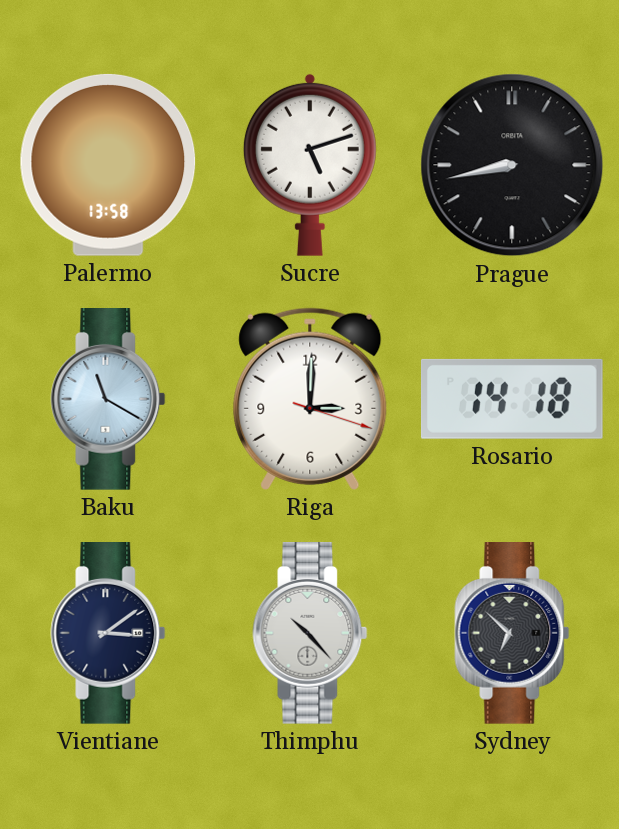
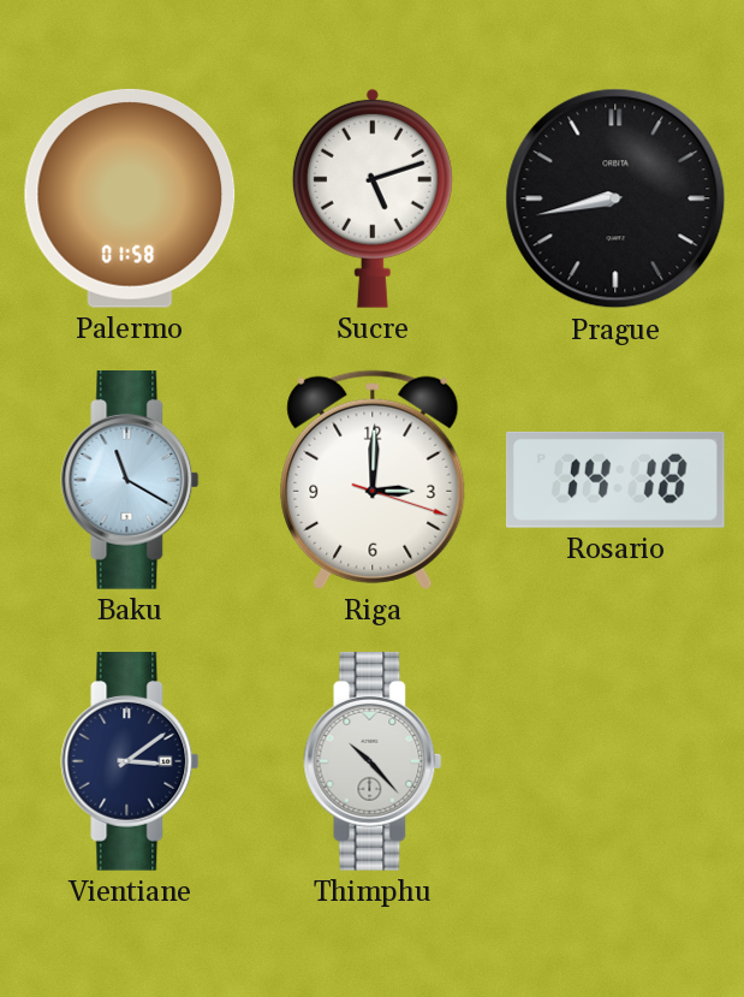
Palermo: 13:58 -> 01:58
Sydney: 6:52 -> none
